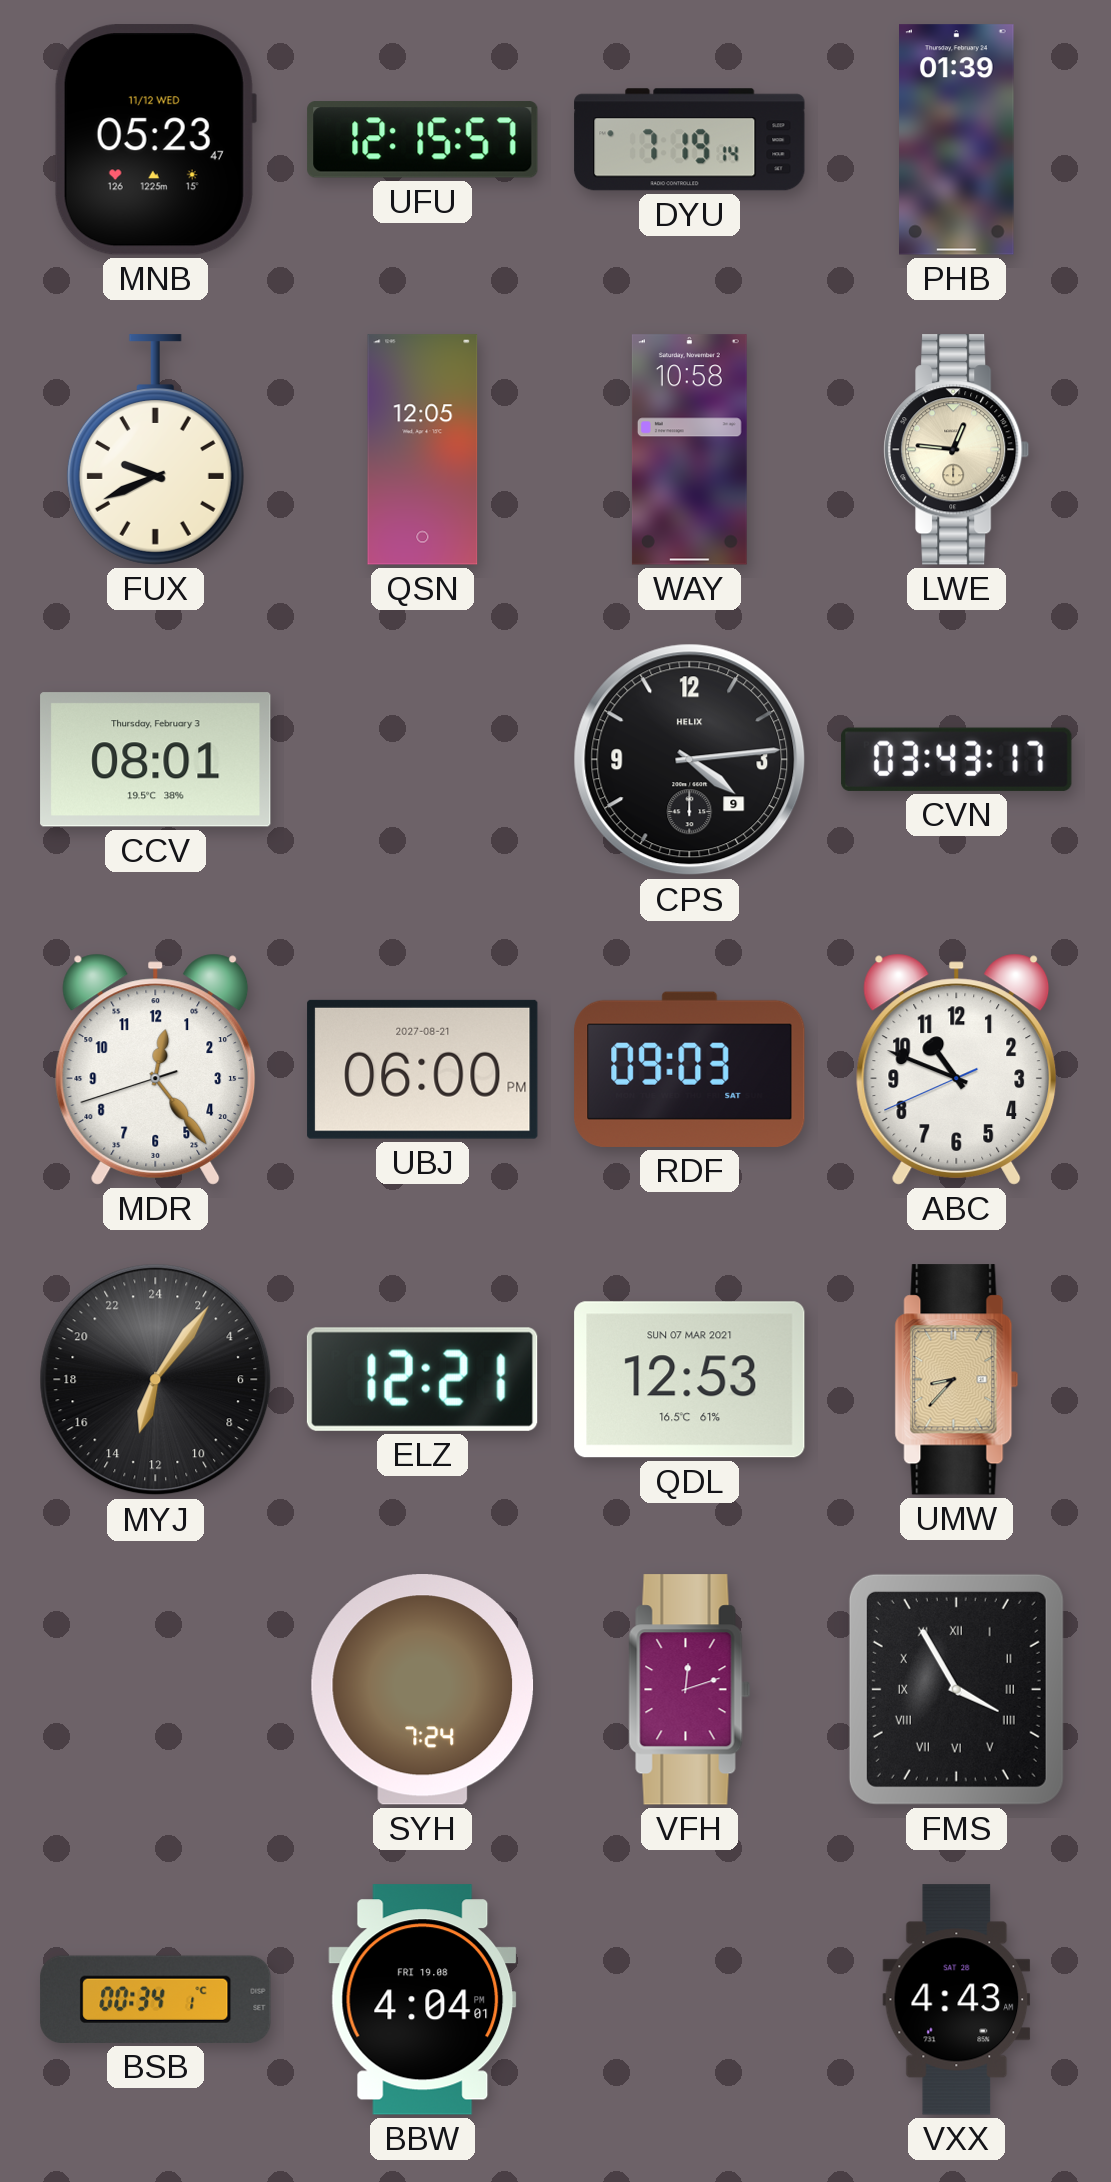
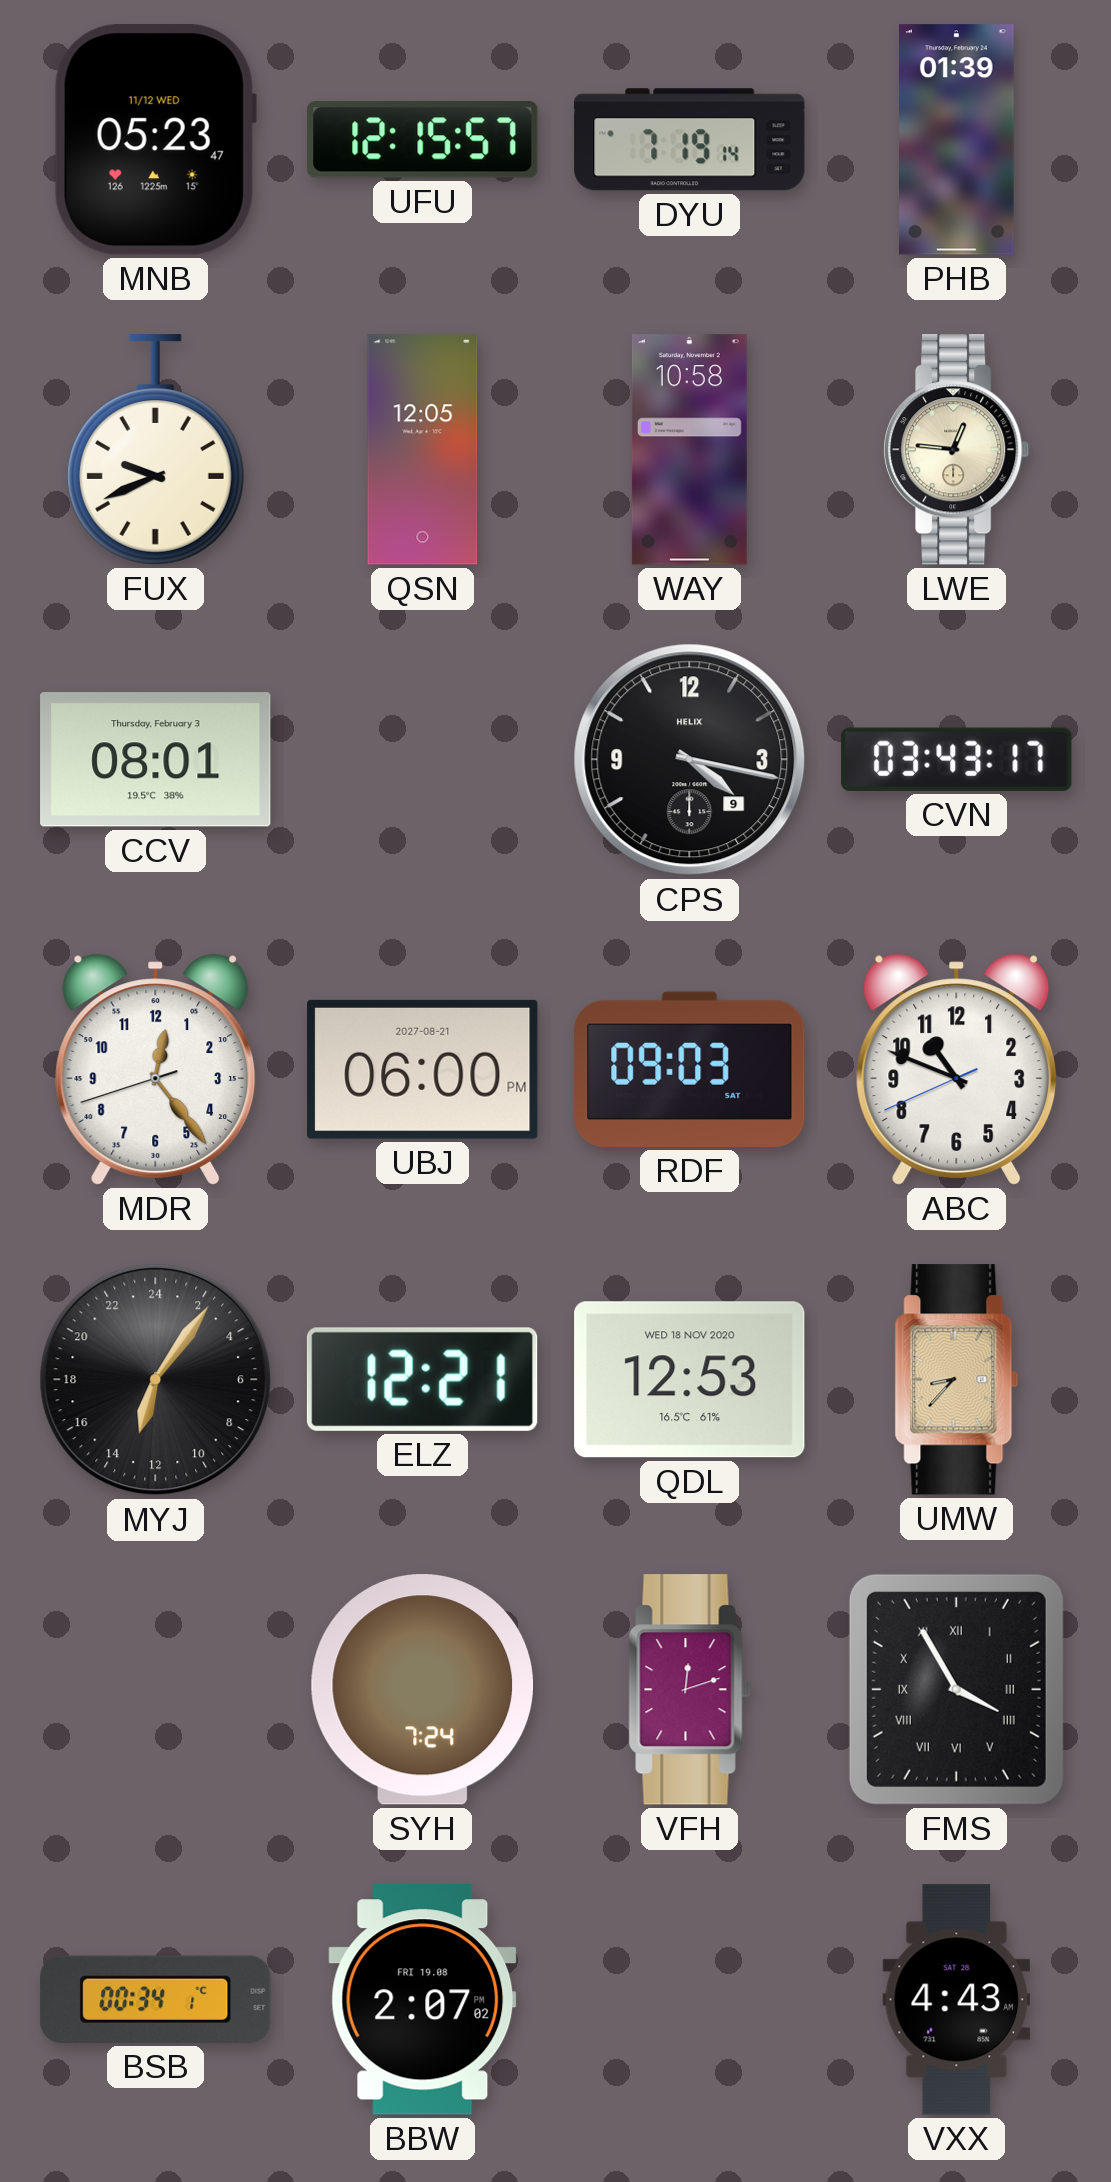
CPS: 4:14 -> 4:17
QDL date: SUN 07 MAR 2021 -> WED 18 NOV 2020
BBW: 4:04 -> 2:07
